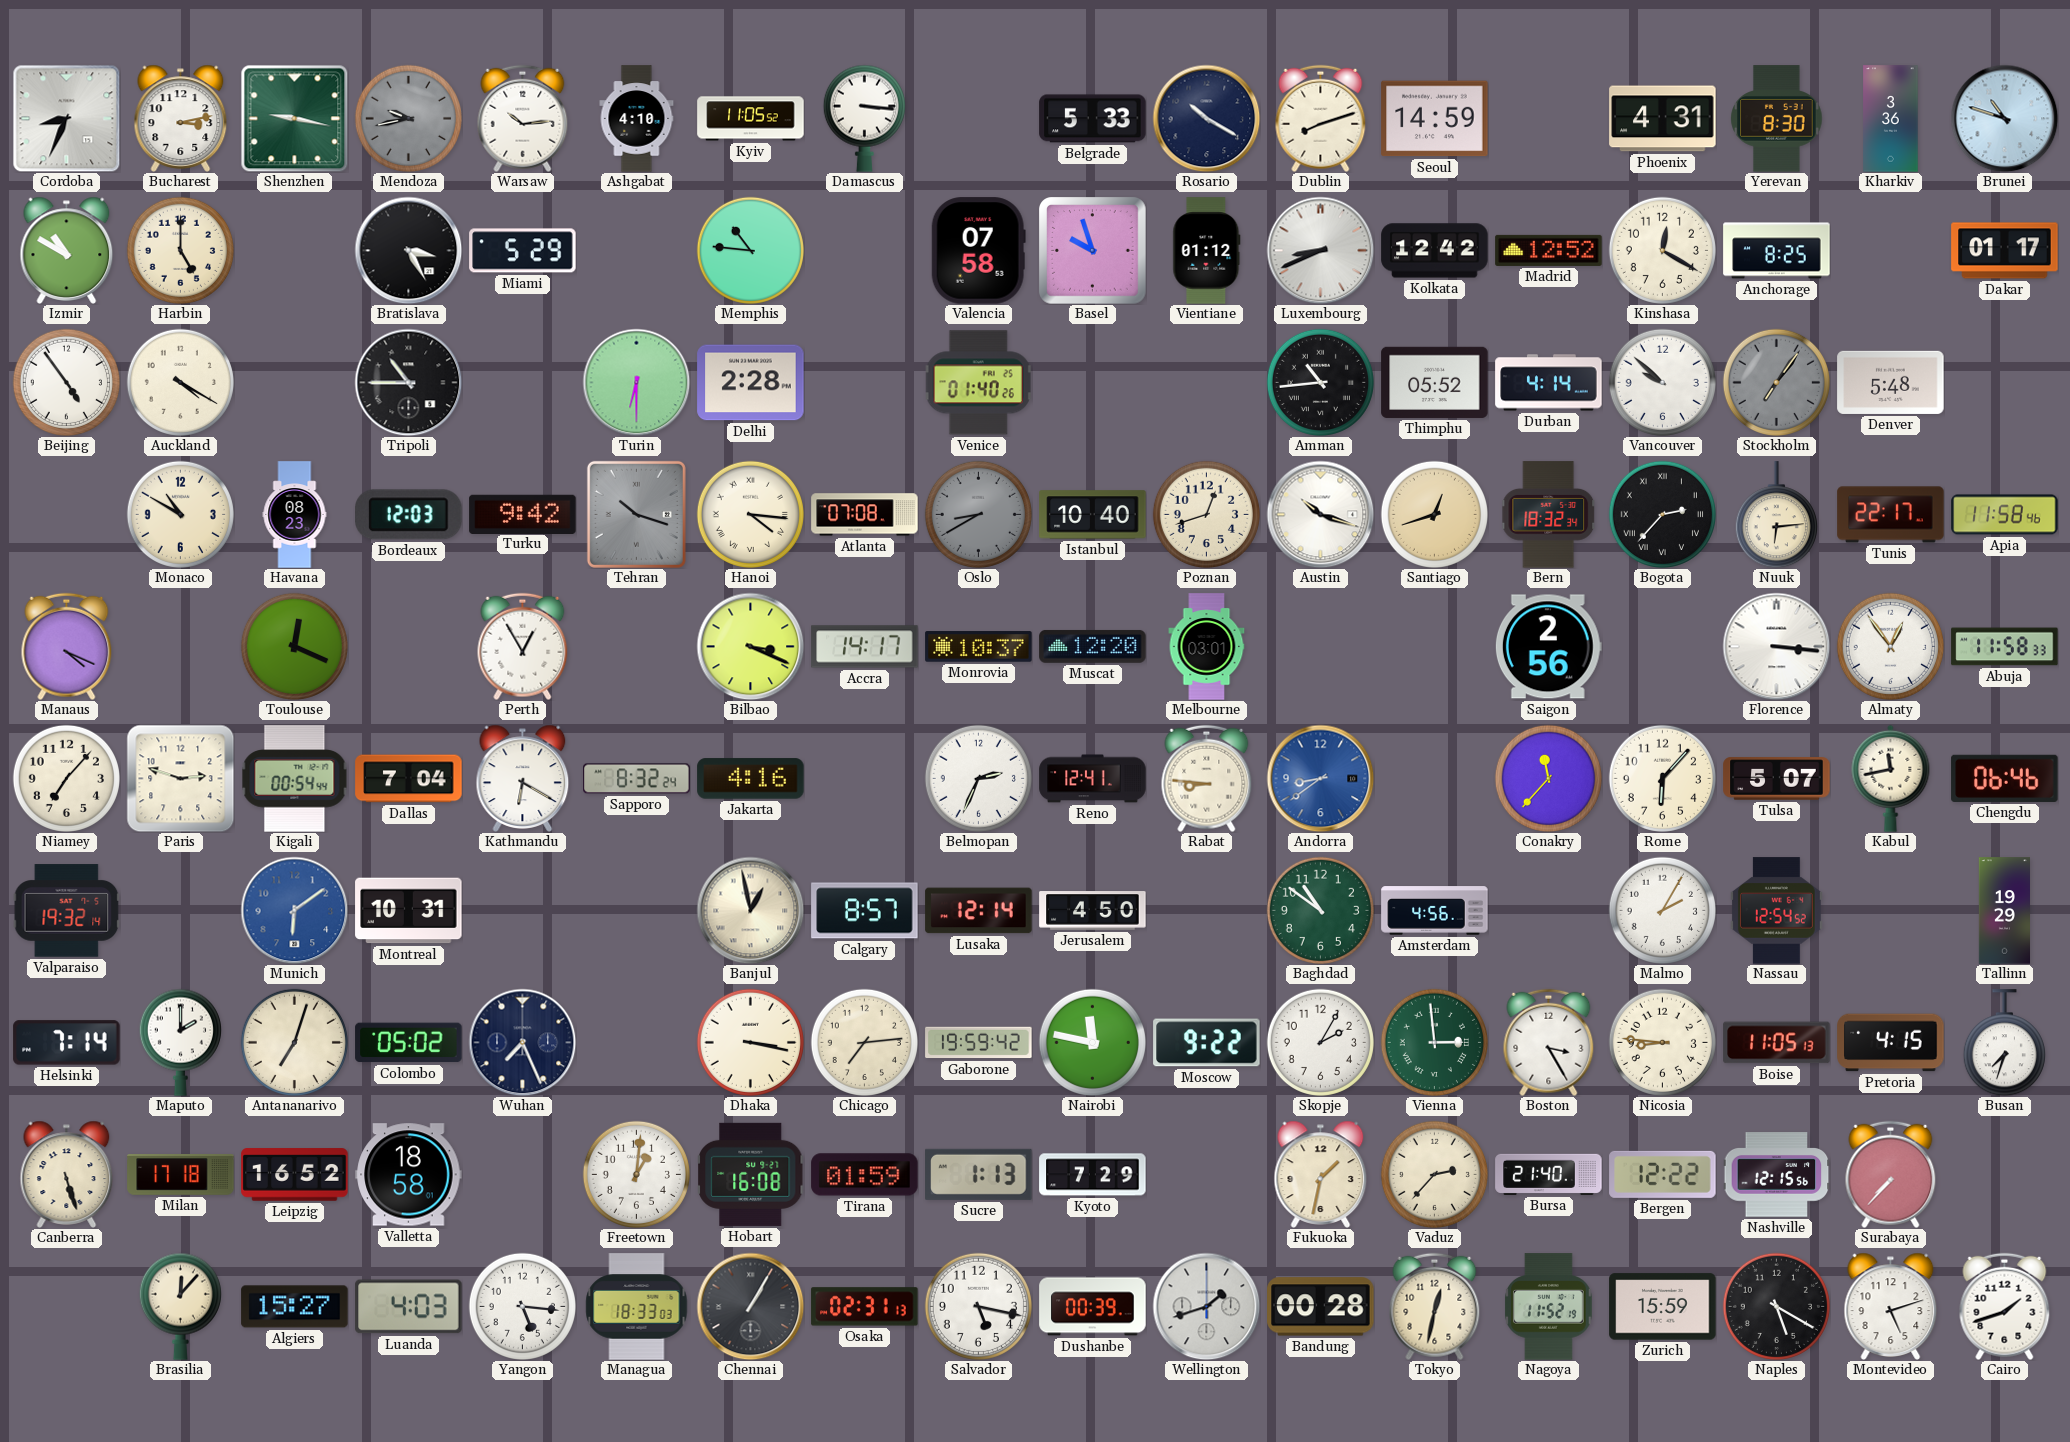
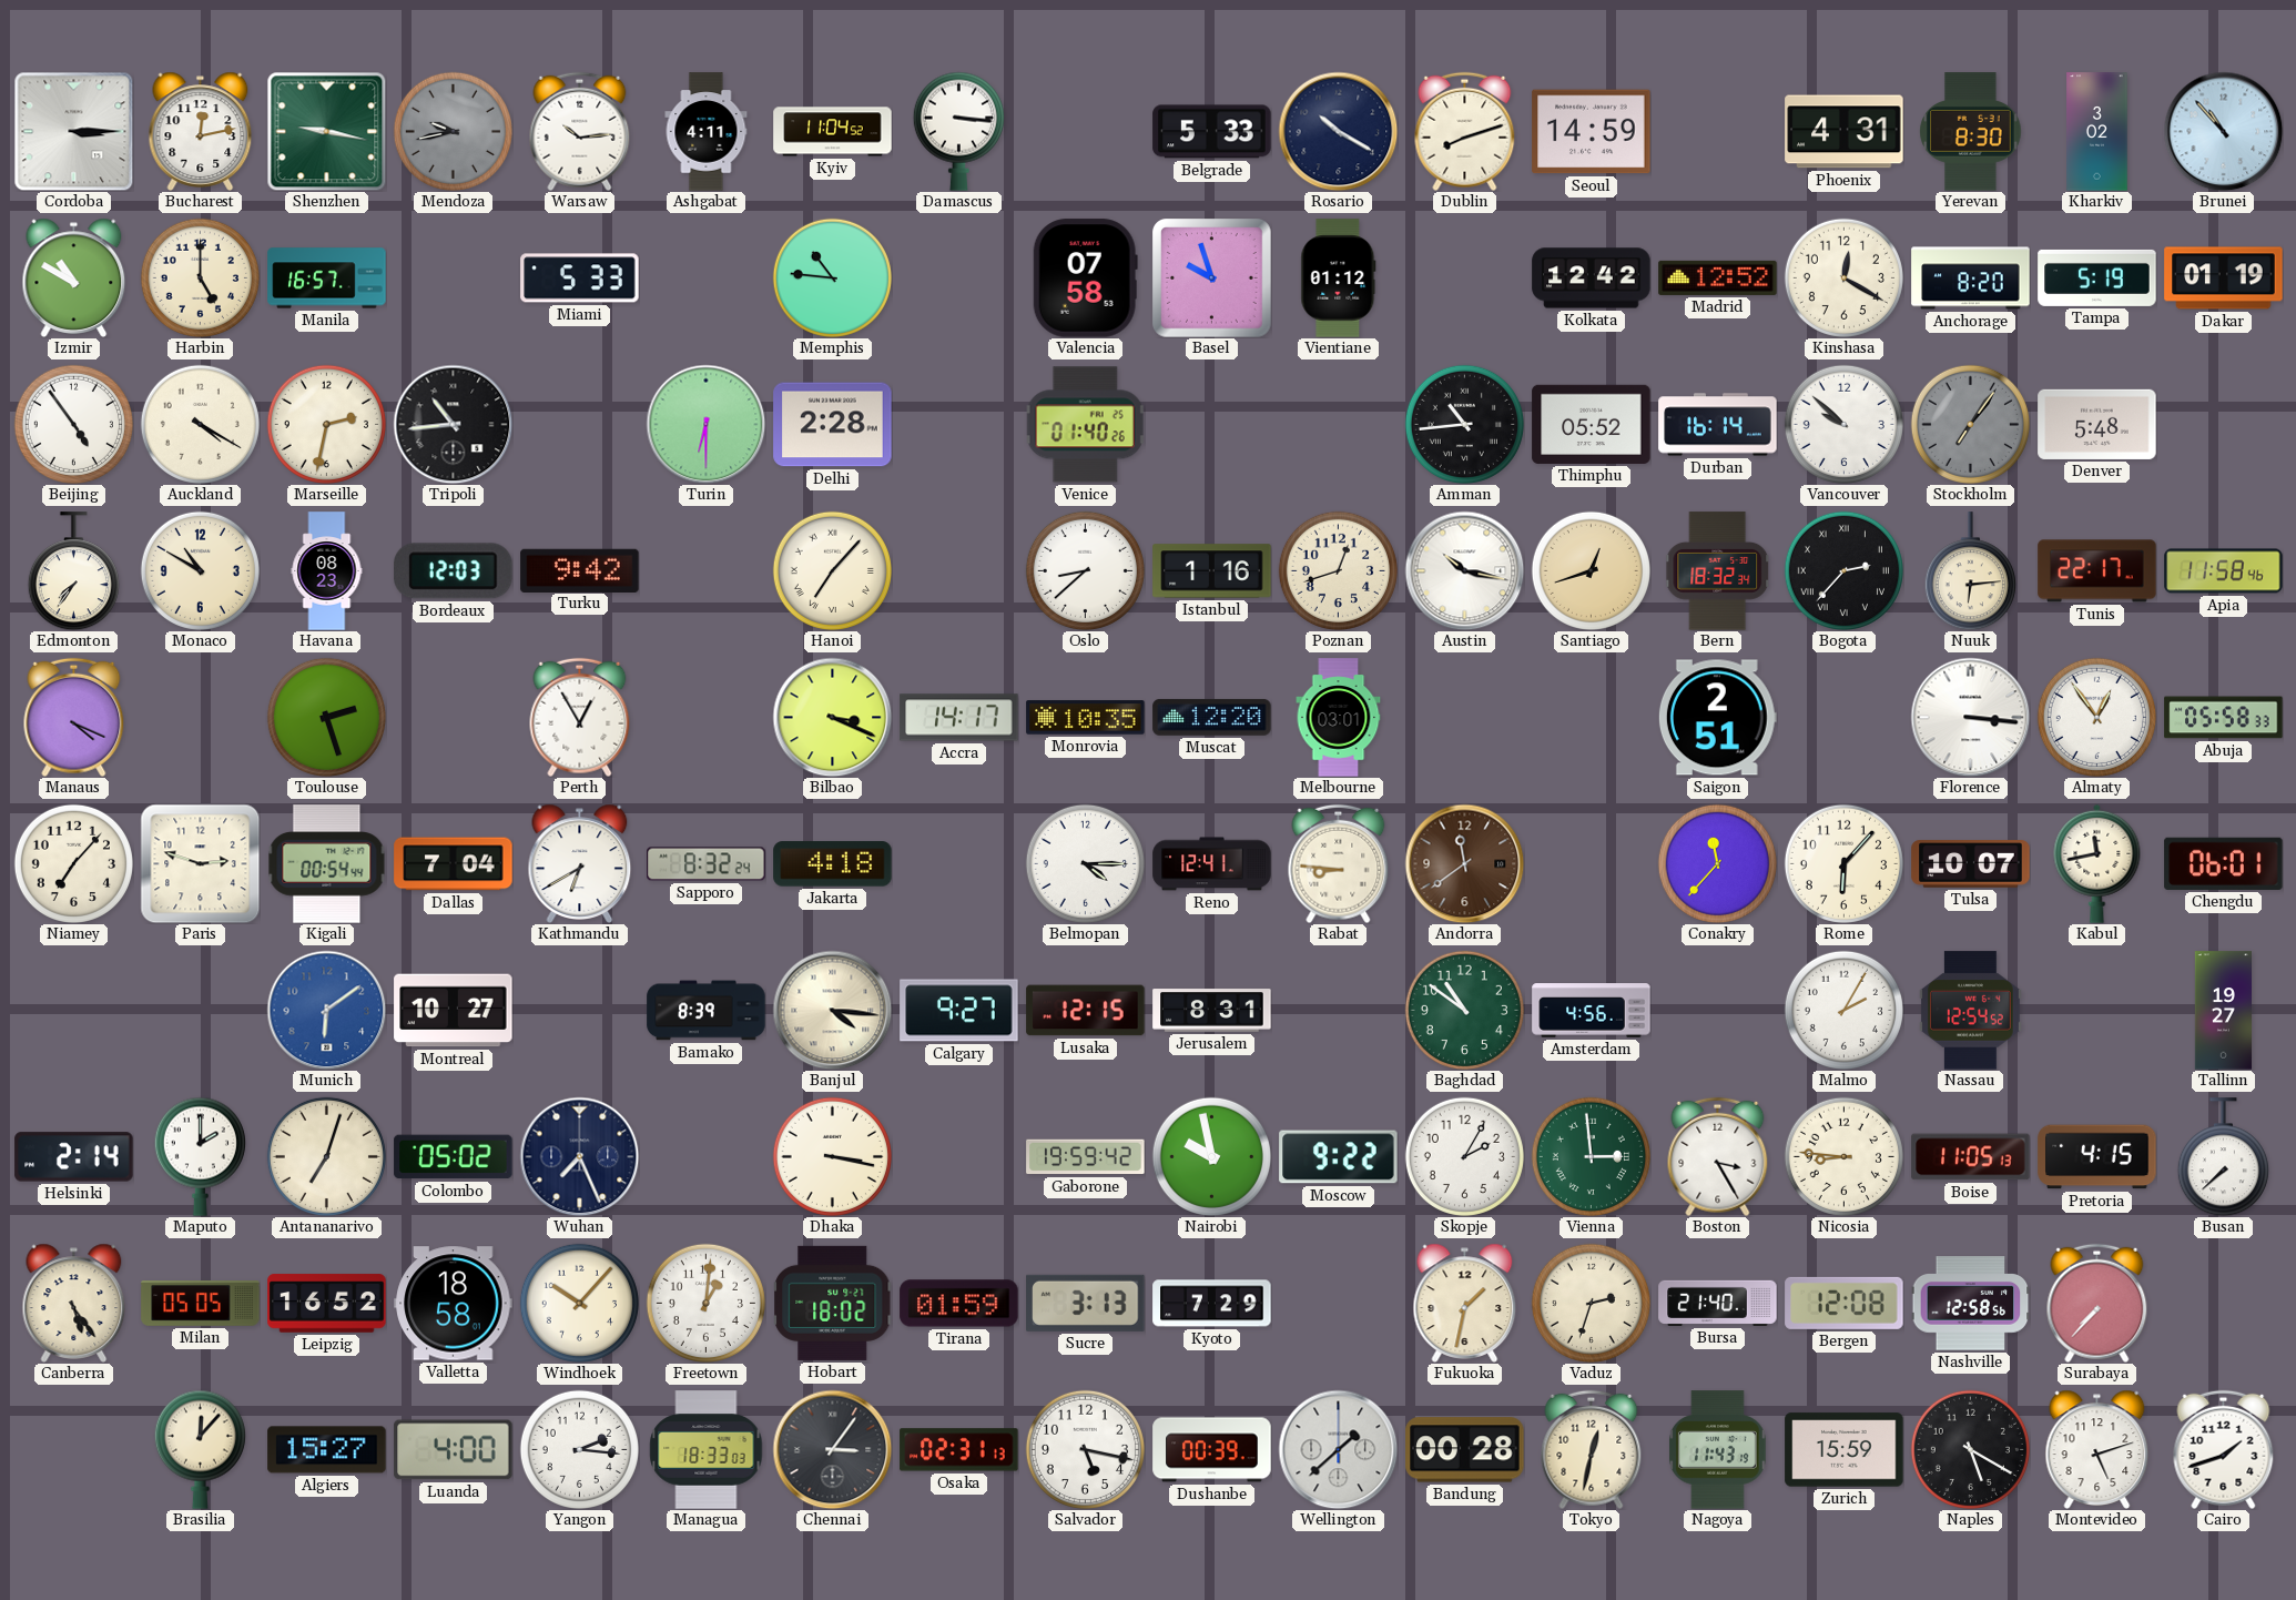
Cordoba: 8:34 -> 3:15
Bucharest: 3:13 -> 12:13
Ashgabat: 4:10 -> 4:11
Kyiv: 11:05 -> 11:04
Kharkiv: 3:36 -> 3:02
Brunei: 10:48 -> 10:53
Manila: none -> 16:57
Bratislava: 3:25 -> none
Miami: 5:29 -> 5:33
Luxembourg: 8:41 -> none
Anchorage: 8:25 -> 8:20
Tampa: none -> 5:19
Dakar: 01:17 -> 01:19
Marseille: none -> 2:32
Tripoli: 10:45 -> 10:44
Durban: 4:14 -> 16:14
Edmonton: none -> 7:36
Tehran: 10:18 -> none
Hanoi: 4:16 -> 7:07
Atlanta: 07:08 -> none
Oslo: 8:40 -> 8:38
Oslo dial: grey -> white
Istanbul: 10:40 -> 1:16
Austin: 10:18 -> 10:17
Toulouse: 12:19 -> 2:27
Monrovia: 10:37 -> 10:35
Saigon: 2:56 -> 2:51
Abuja: 11:58 -> 05:58
Kathmandu: 6:20 -> 6:40
Jakarta: 4:16 -> 4:18
Belmopan: 2:34 -> 4:15
Andorra: 8:39 -> 11:39
Andorra dial: blue -> brown
Tulsa: 5:07 -> 10:07
Chengdu: 06:46 -> 06:01
Valparaiso: 19:32 -> none
Montreal: 10:31 -> 10:27
Bamako: none -> 8:39
Banjul: 12:58 -> 4:16
Calgary: 8:57 -> 9:27
Lusaka: 12:14 -> 12:15
Jerusalem: 4:50 -> 8:31
Tallinn: 19:29 -> 19:27
Helsinki: 7:14 -> 2:14
Chicago: 7:14 -> none
Nairobi: 11:47 -> 9:58
Busan: 7:33 -> 7:38
Canberra: 5:27 -> 5:24
Milan: 17:18 -> 05:05
Windhoek: none -> 10:07
Hobart: 16:08 -> 18:02
Sucre: 1:13 -> 3:13
Vaduz: 2:37 -> 2:33
Bergen: 12:22 -> 12:08
Nashville: 12:15 -> 12:58
Luanda: 4:03 -> 4:00
Yangon: 5:16 -> 2:16
Chennai: 1:05 -> 3:06
Wellington: 1:42 -> 1:38
Nagoya: 11:52 -> 11:43
